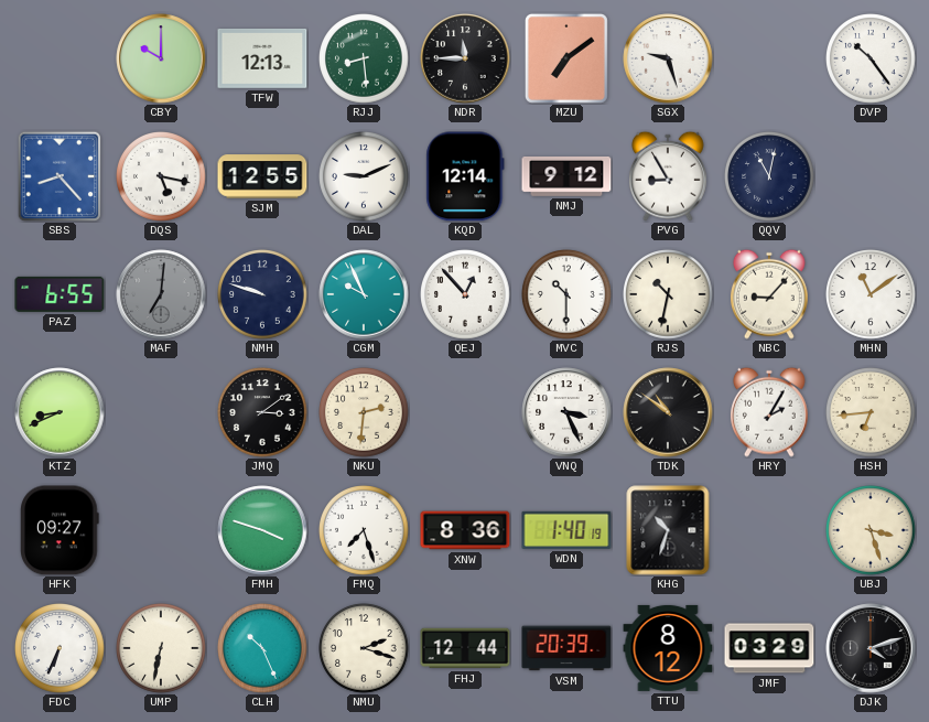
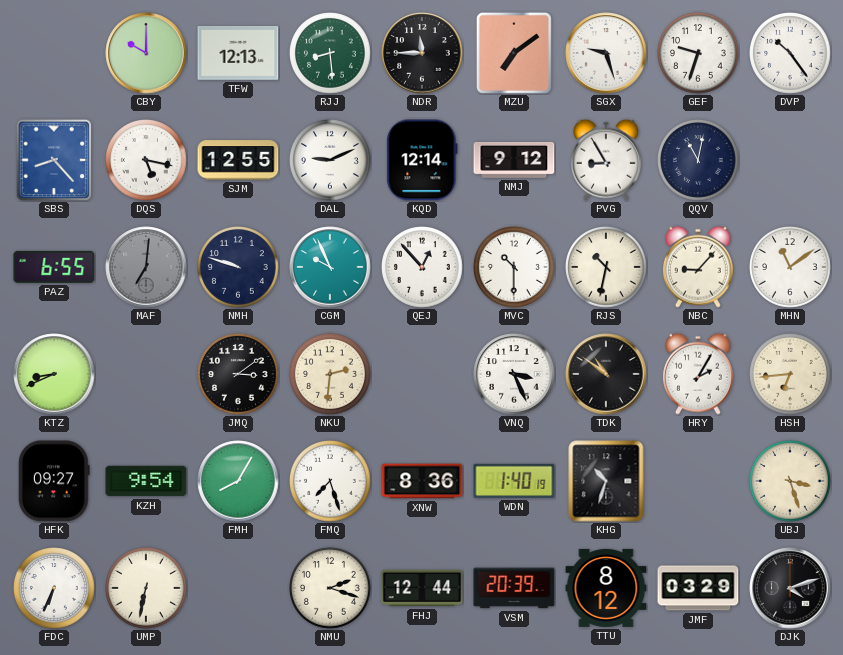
GEF: none -> 9:33
KZH: none -> 9:54
FMH: 3:48 -> 8:05
CLH: 10:26 -> none
